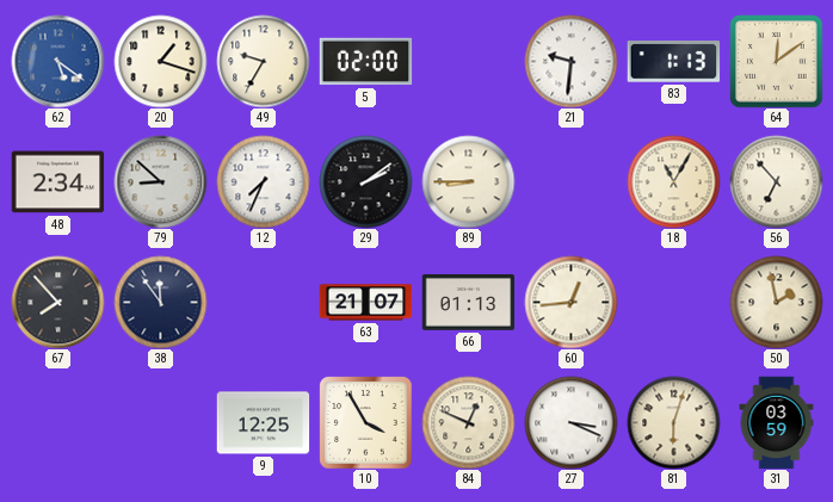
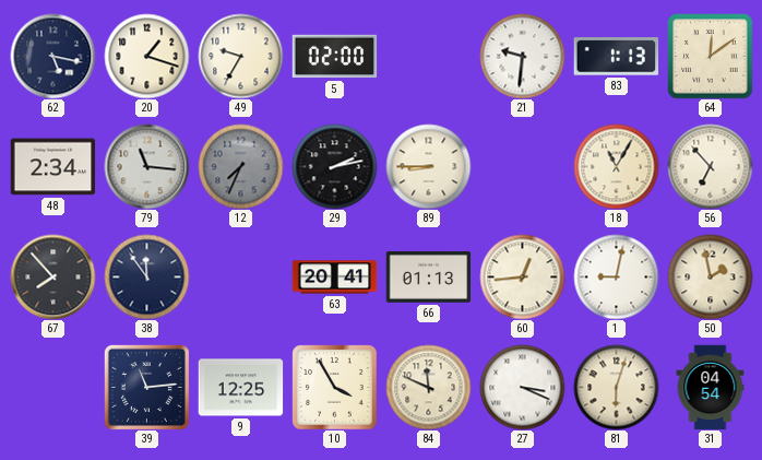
62: 5:21 -> 5:17
62 dial: blue -> navy
79: 8:52 -> 11:16
12 dial: white -> grey
29: 2:09 -> 2:13
63: 21:07 -> 20:41
1: none -> 9:02
39: none -> 11:14
84: 12:49 -> 11:49
31: 03:59 -> 04:54
